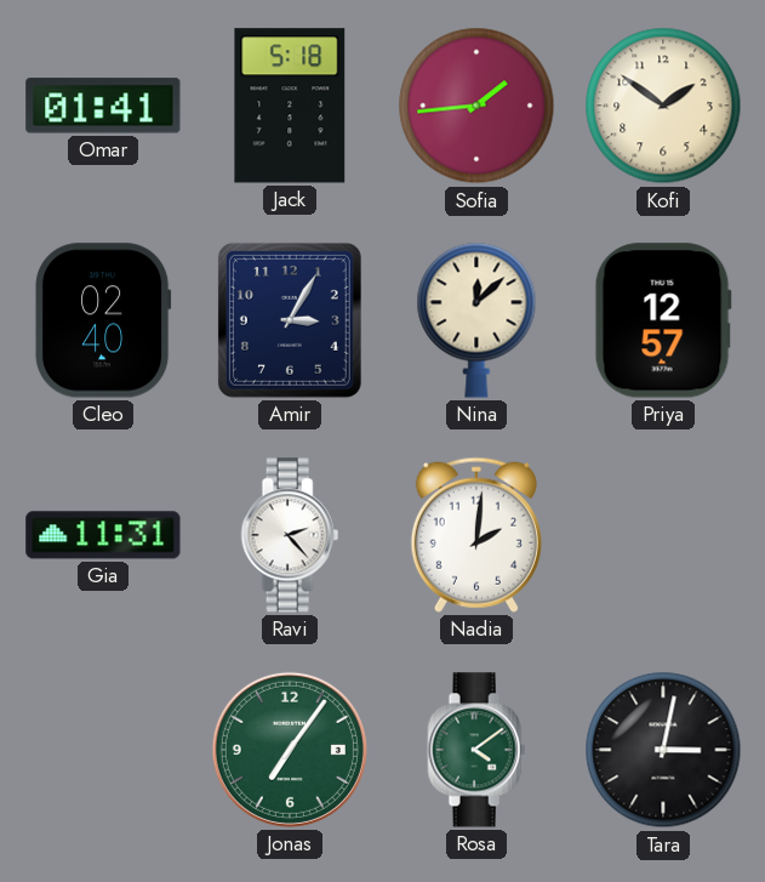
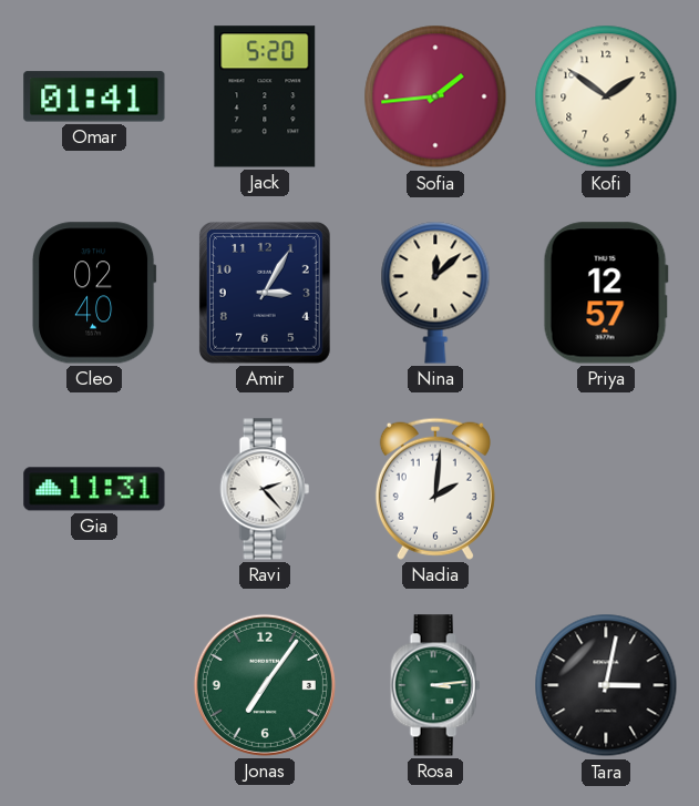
Jack: 5:18 -> 5:20
Rosa: 4:09 -> 3:14
